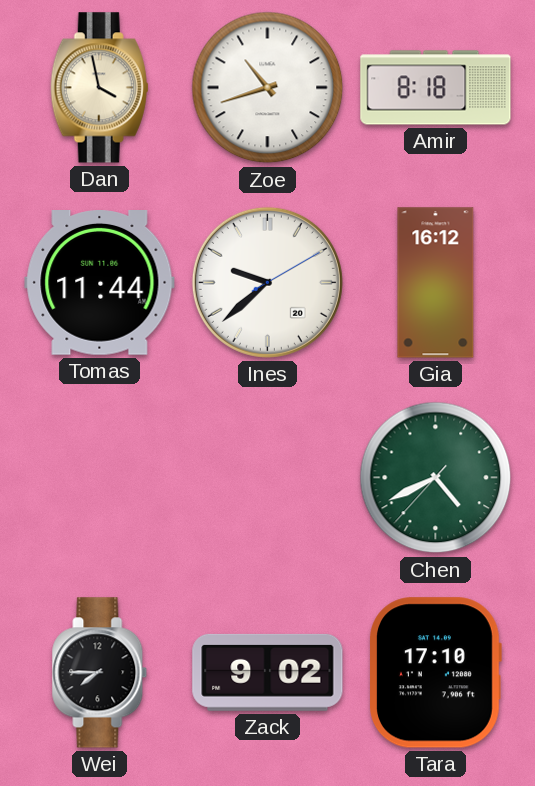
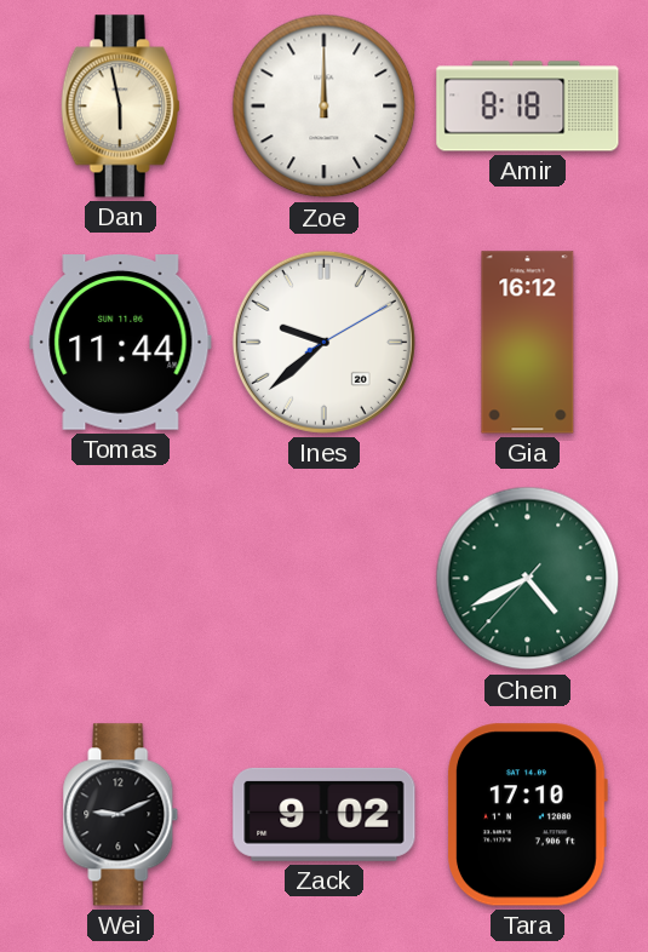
Dan: 3:58 -> 5:58
Zoe: 10:42 -> 12:00
Wei: 7:45 -> 9:11
